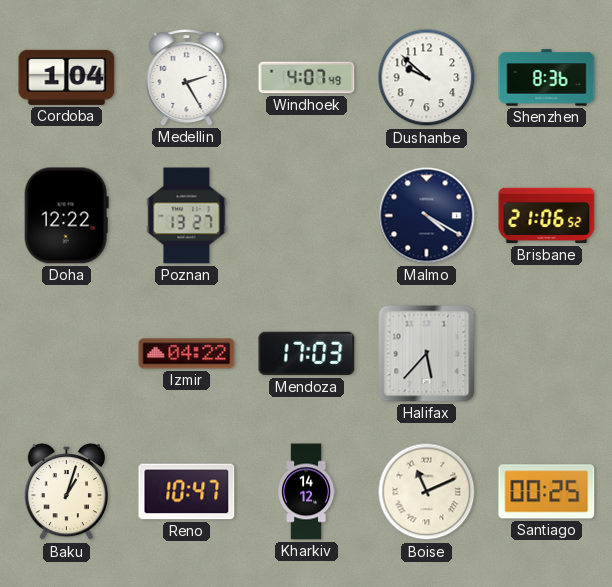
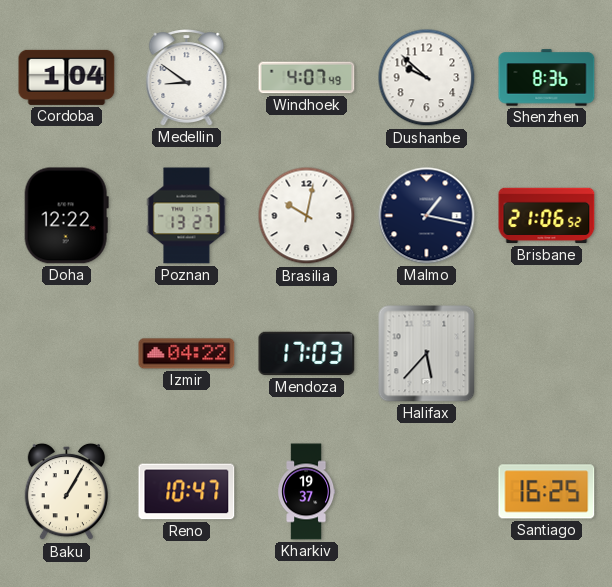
Medellin: 2:25 -> 8:51
Brasilia: none -> 10:02
Malmo: 4:20 -> 1:17
Baku: 1:03 -> 1:05
Kharkiv: 14:12 -> 19:37
Boise: 11:11 -> none
Santiago: 00:25 -> 16:25
